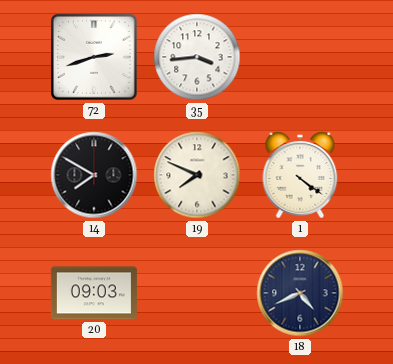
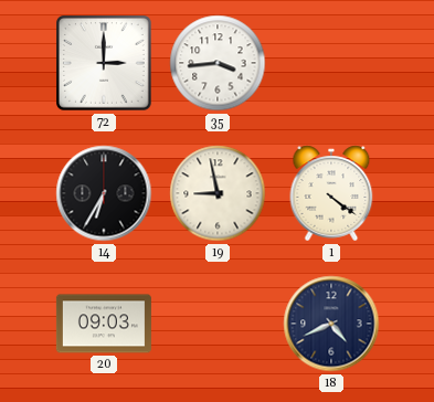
72: 2:42 -> 3:00
14: 7:50 -> 6:35
19: 7:49 -> 8:58
